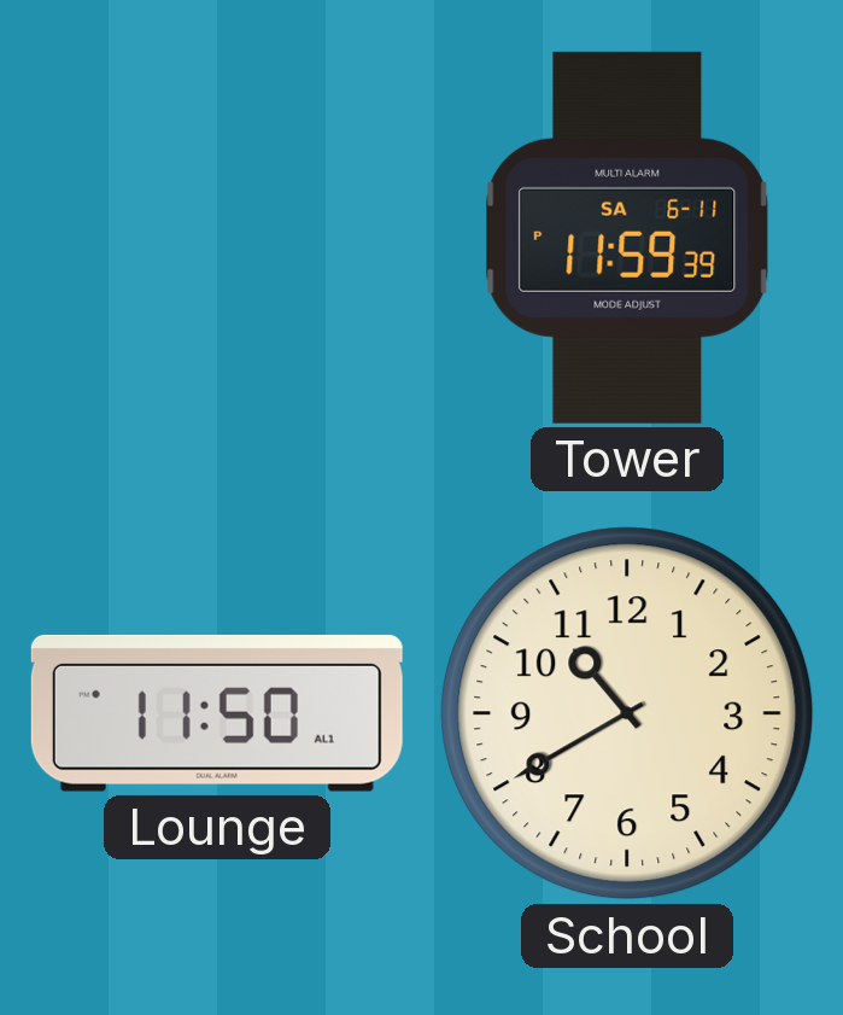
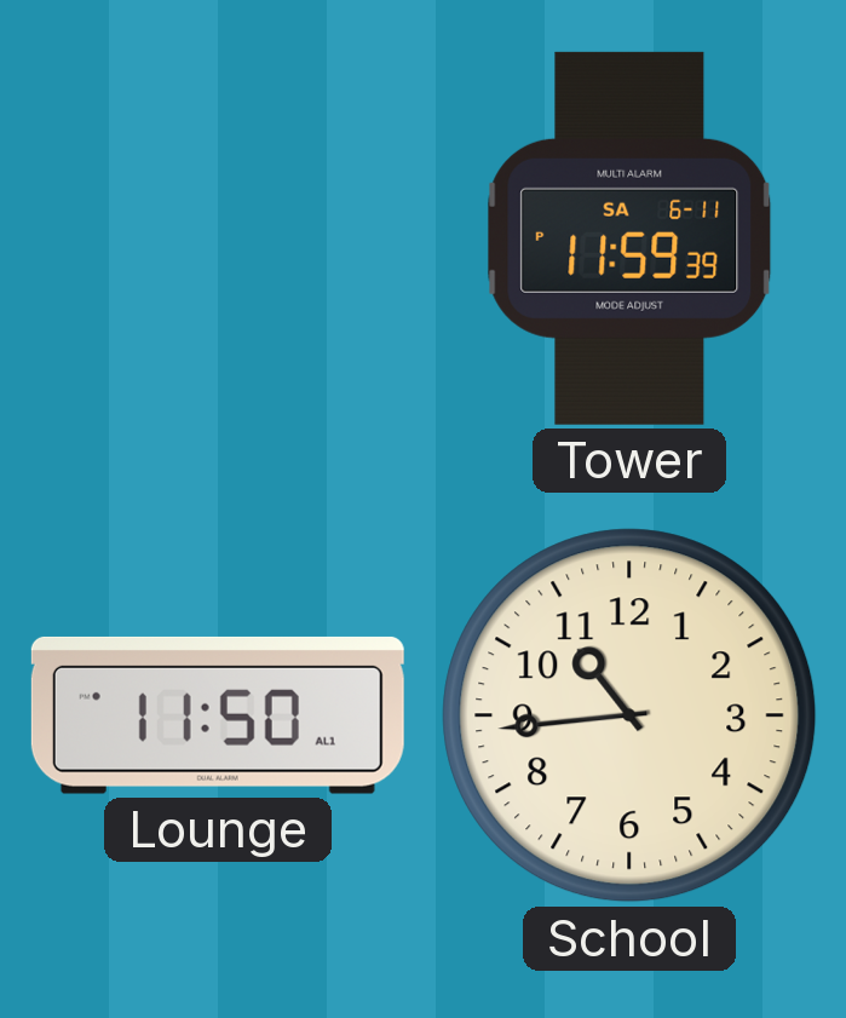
School: 10:40 -> 10:44
